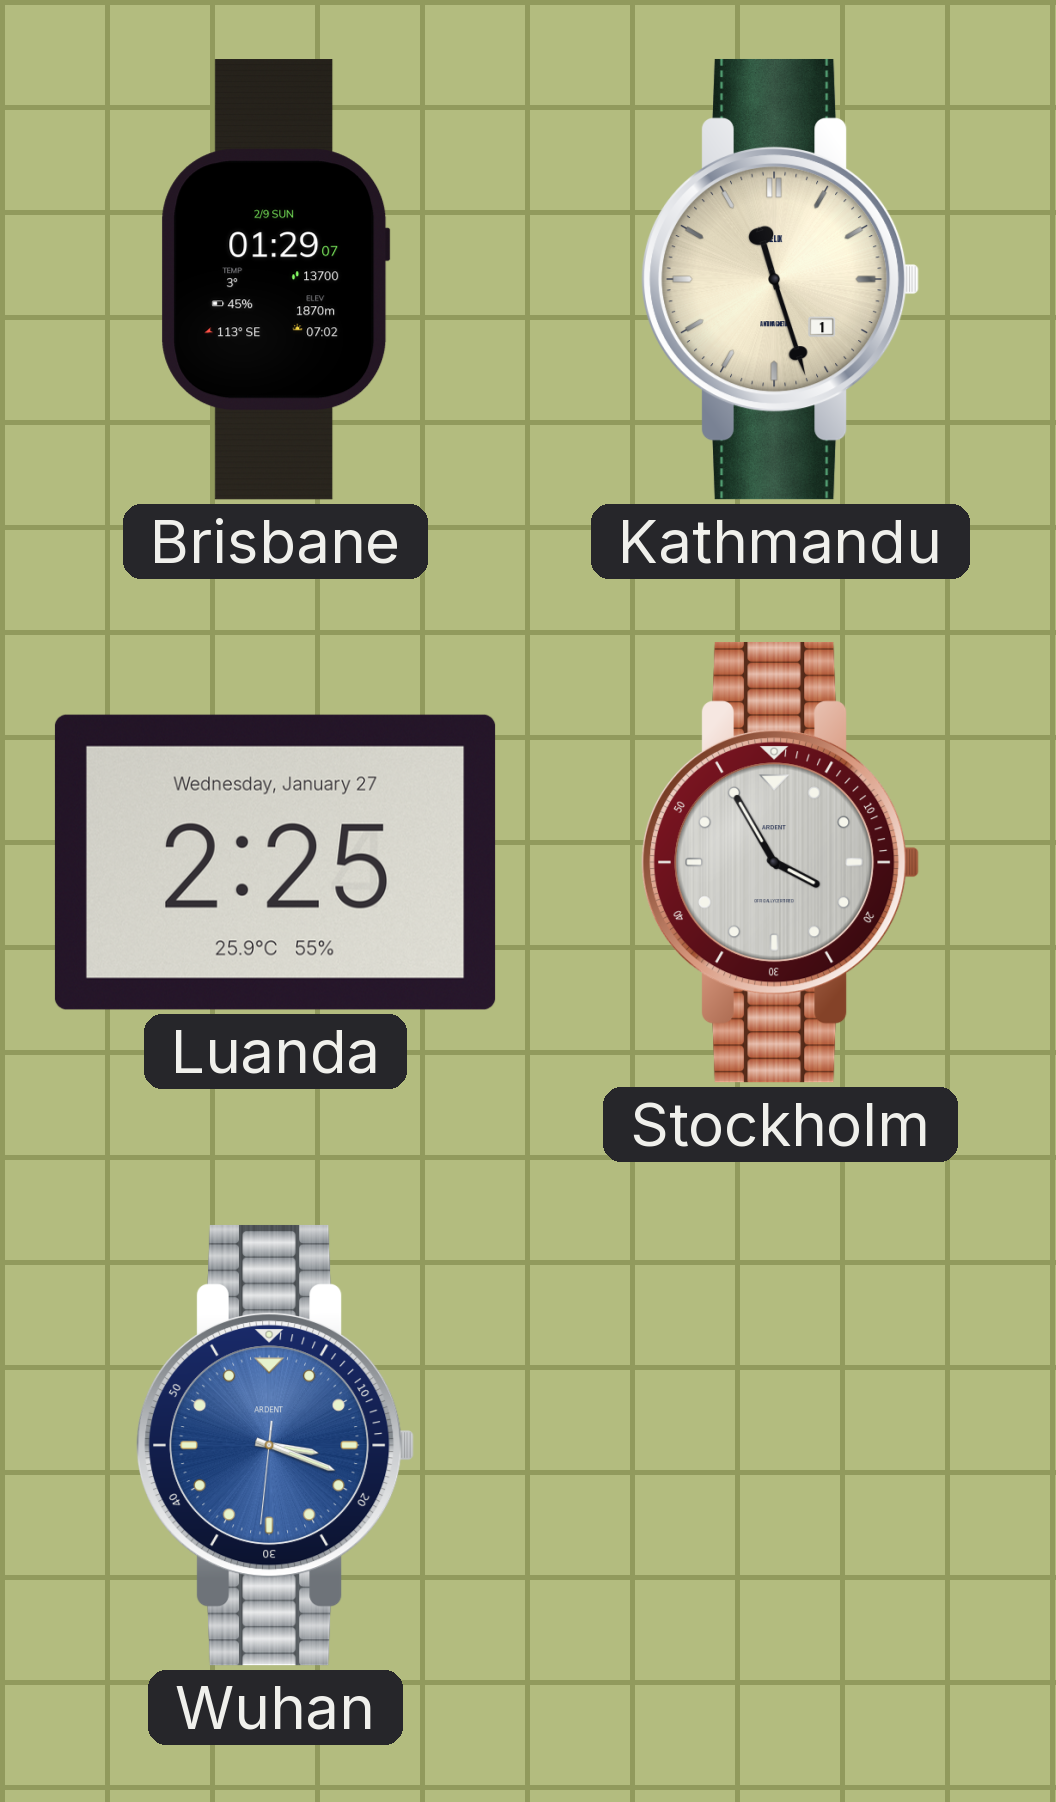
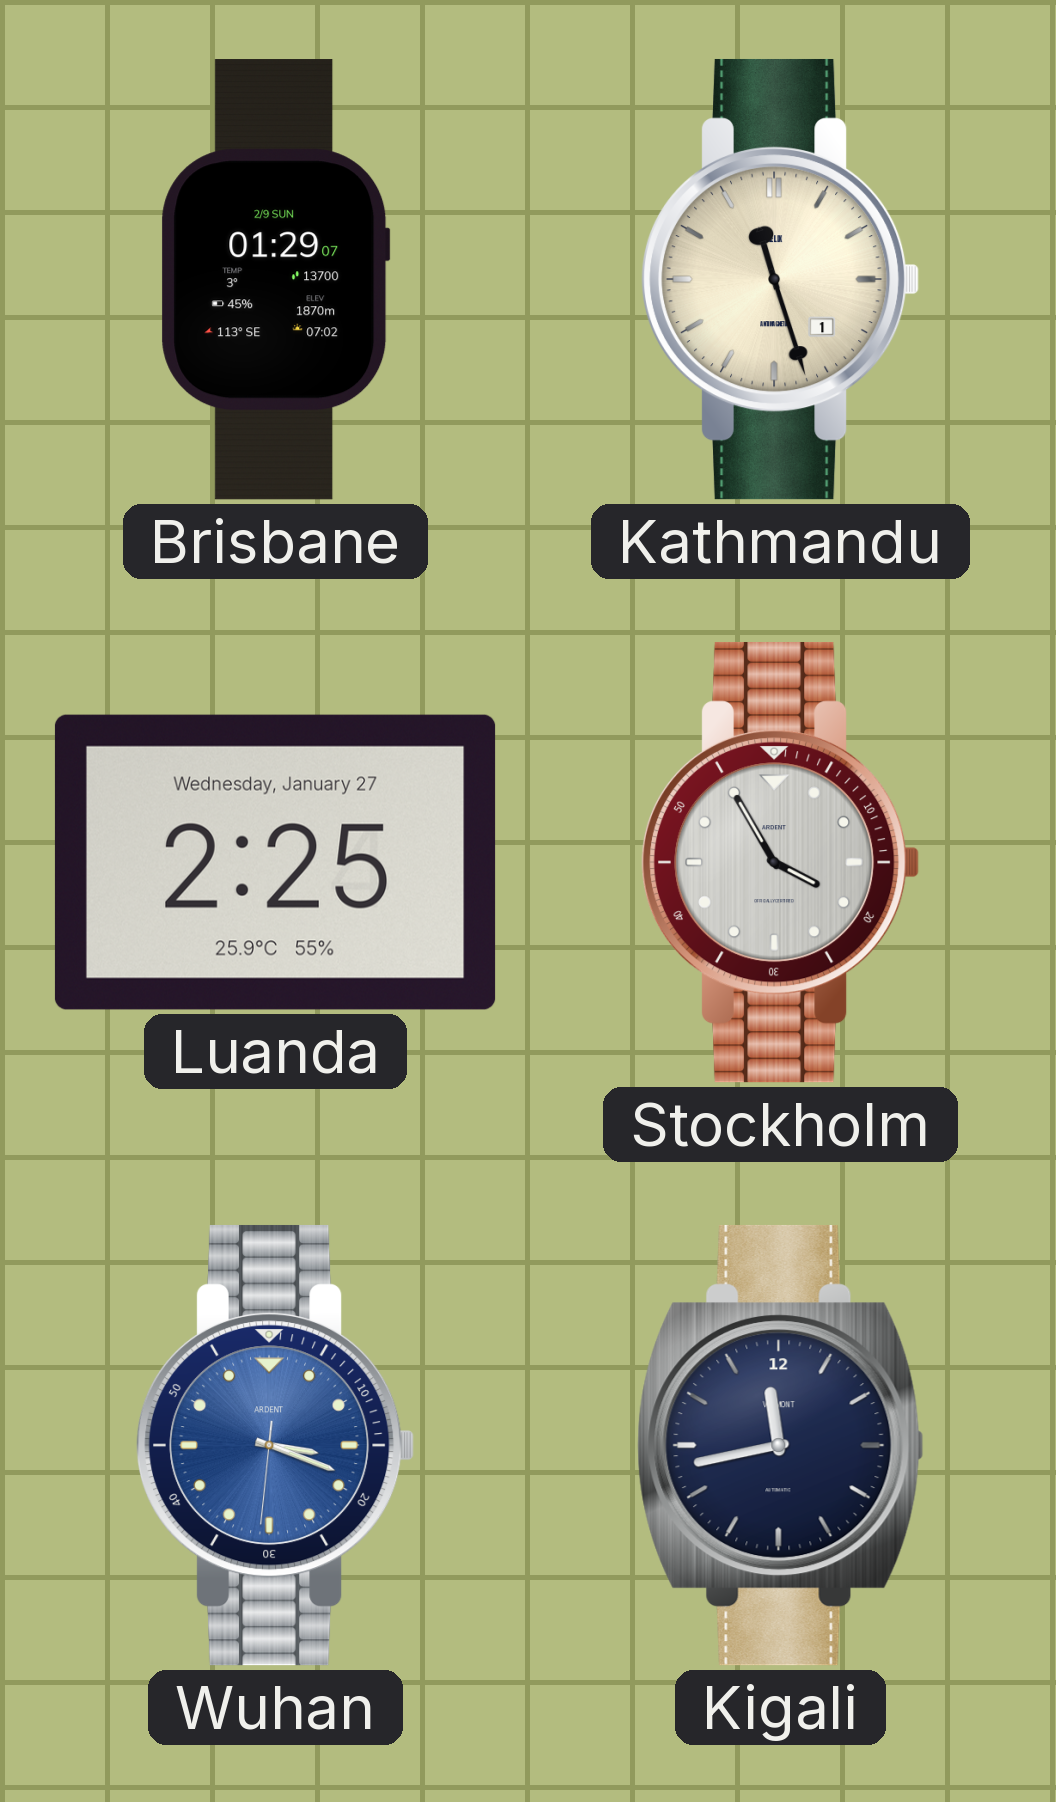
Kigali: none -> 11:43
